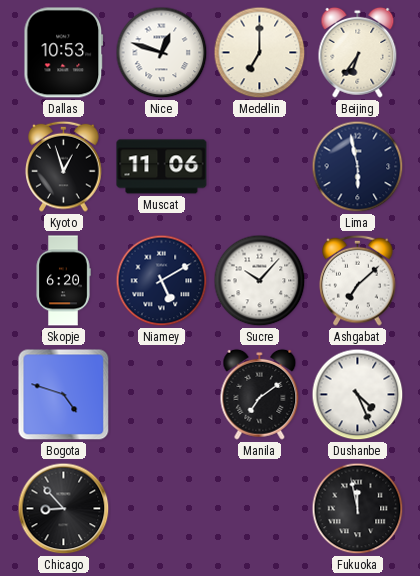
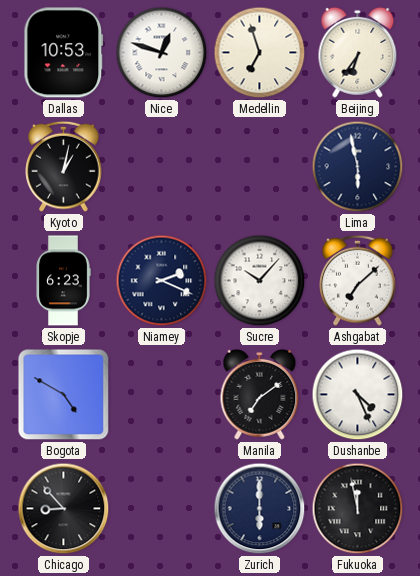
Medellin: 7:00 -> 6:57
Kyoto: 12:57 -> 1:02
Muscat: 11:06 -> none
Skopje: 6:20 -> 6:23
Niamey: 5:10 -> 2:19
Bogota: 4:48 -> 4:50
Zurich: none -> 6:00
